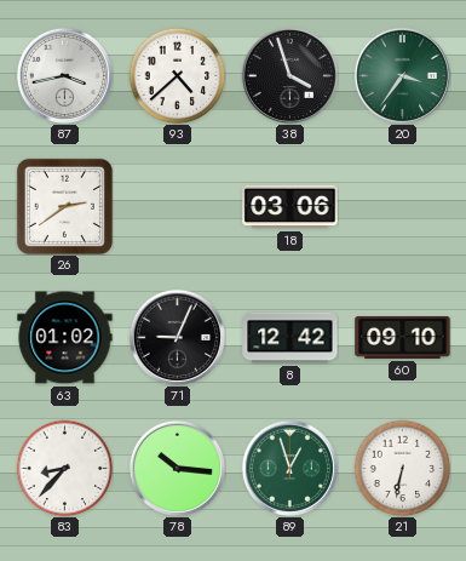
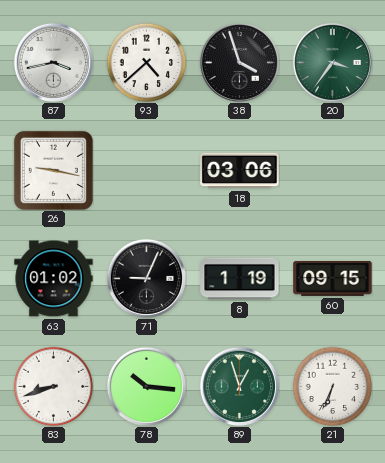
26: 2:39 -> 9:17
8: 12:42 -> 1:19
60: 09:10 -> 09:15
83: 8:37 -> 8:42
21: 6:32 -> 6:34
